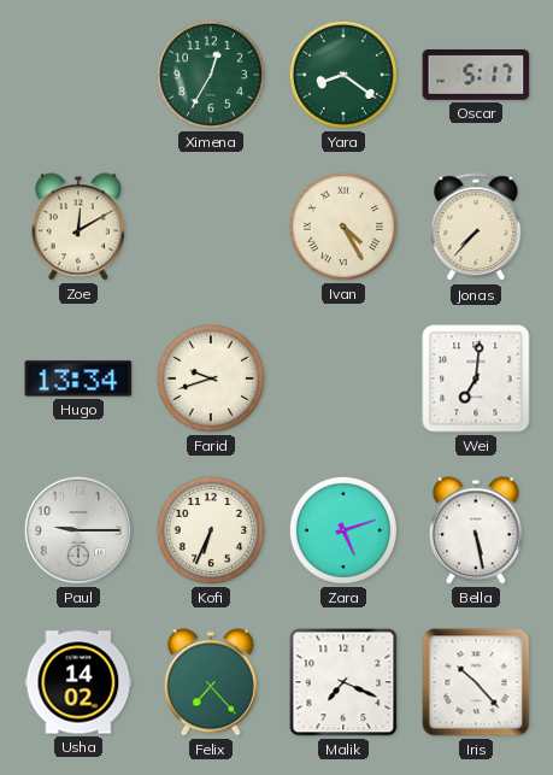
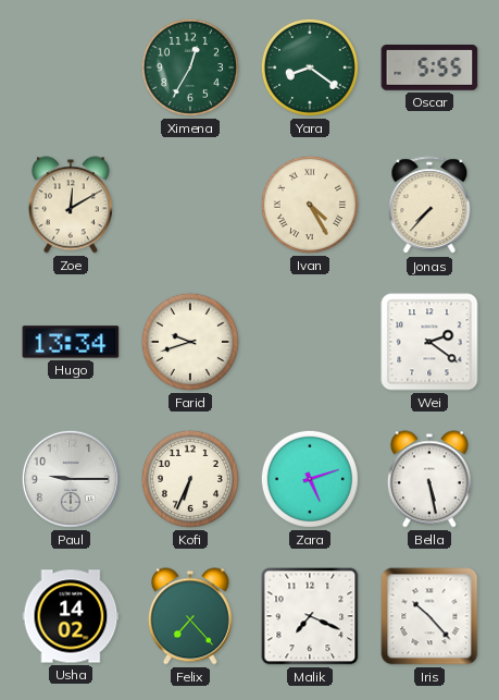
Oscar: 5:17 -> 5:55
Wei: 7:01 -> 2:21
